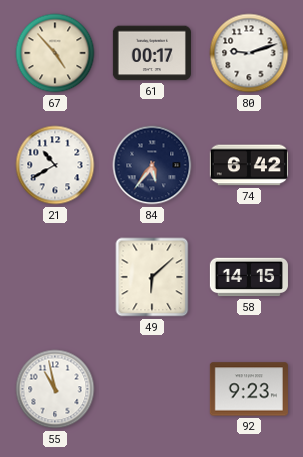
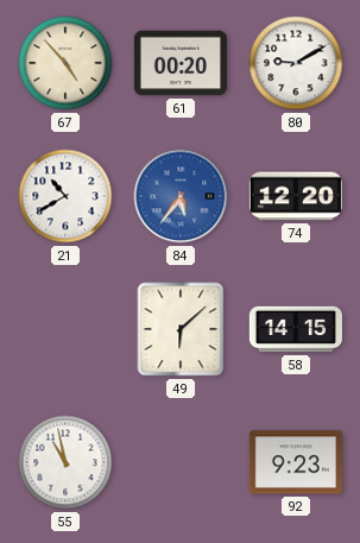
61: 00:17 -> 00:20
80: 9:12 -> 9:10
84 dial: navy -> blue
74: 6:42 -> 12:20
